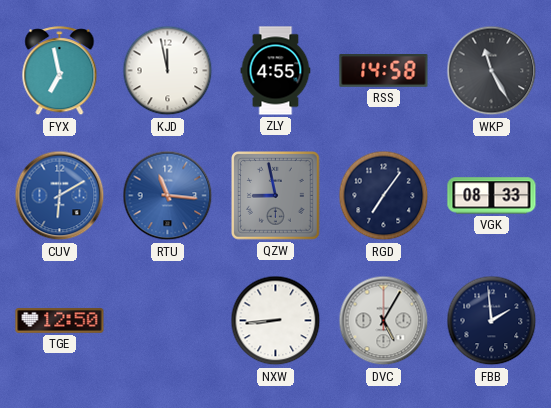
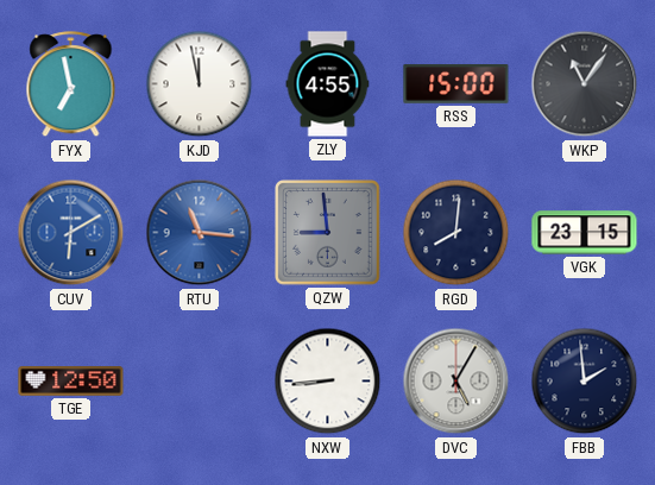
RSS: 14:58 -> 15:00
WKP: 11:25 -> 11:06
QZW: 8:58 -> 8:59
RGD: 7:06 -> 8:01
VGK: 08:33 -> 23:15
